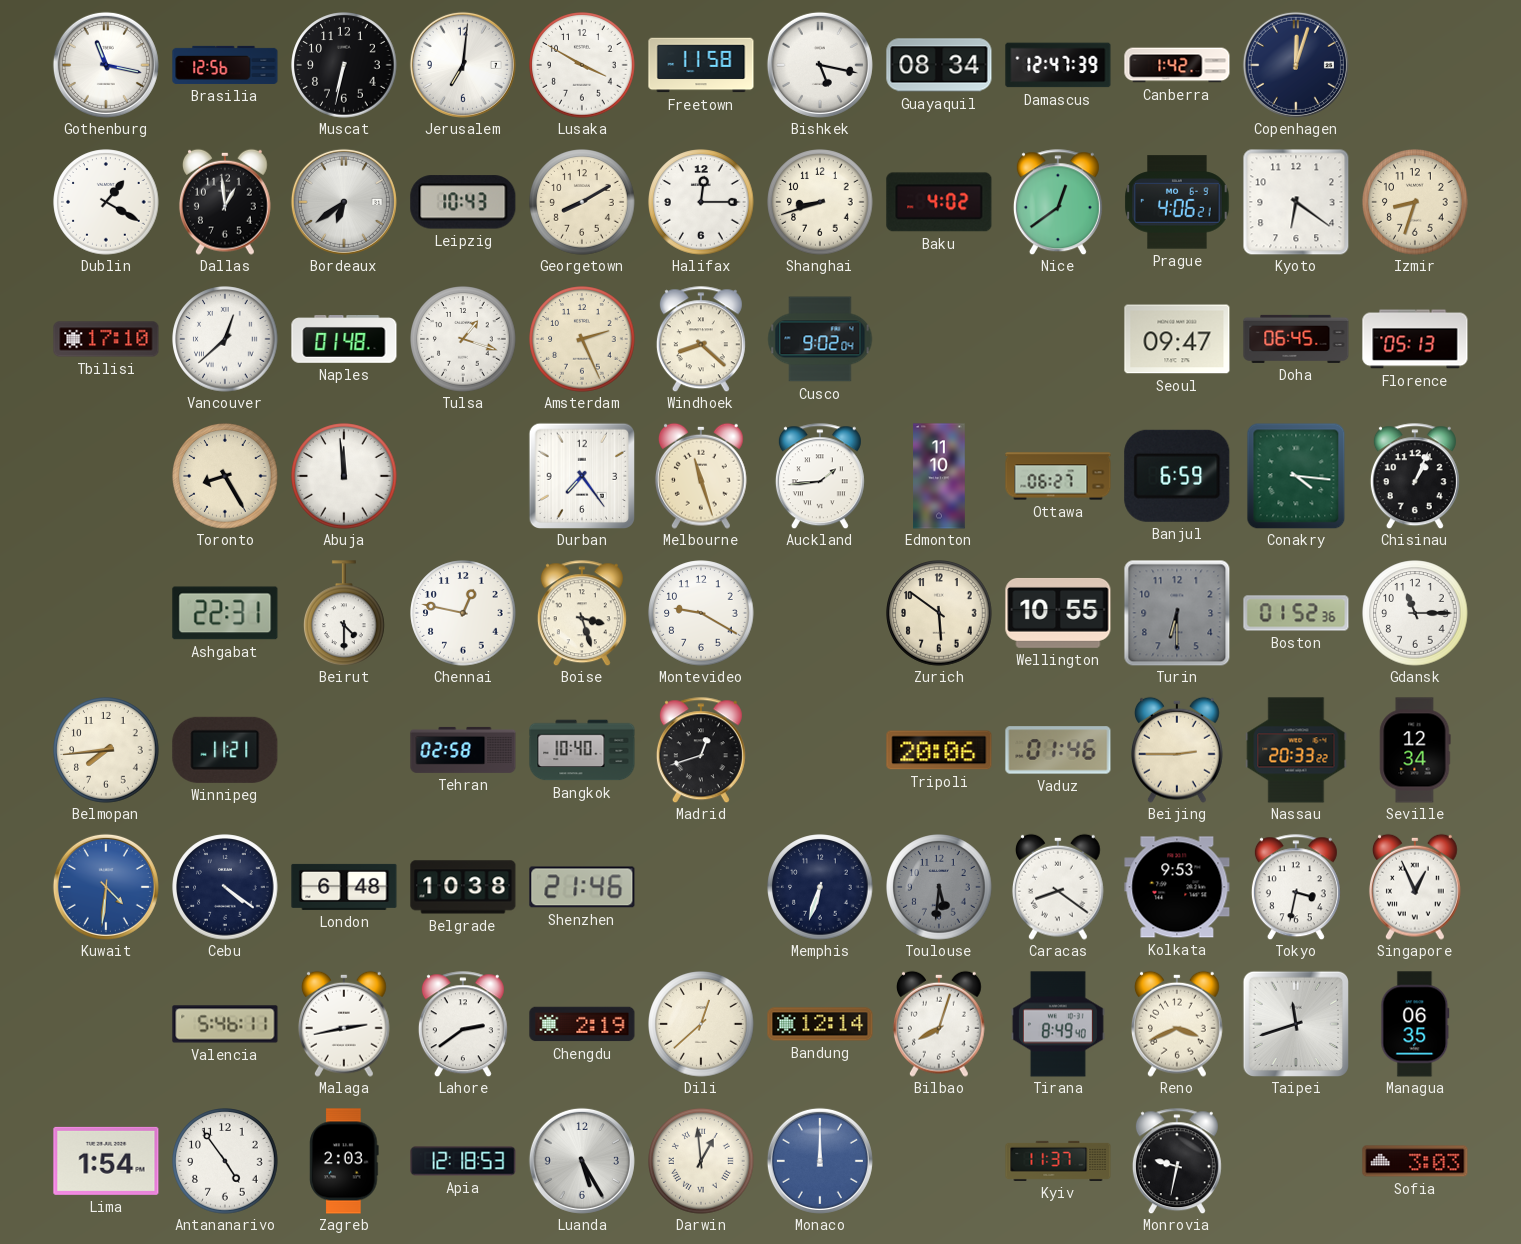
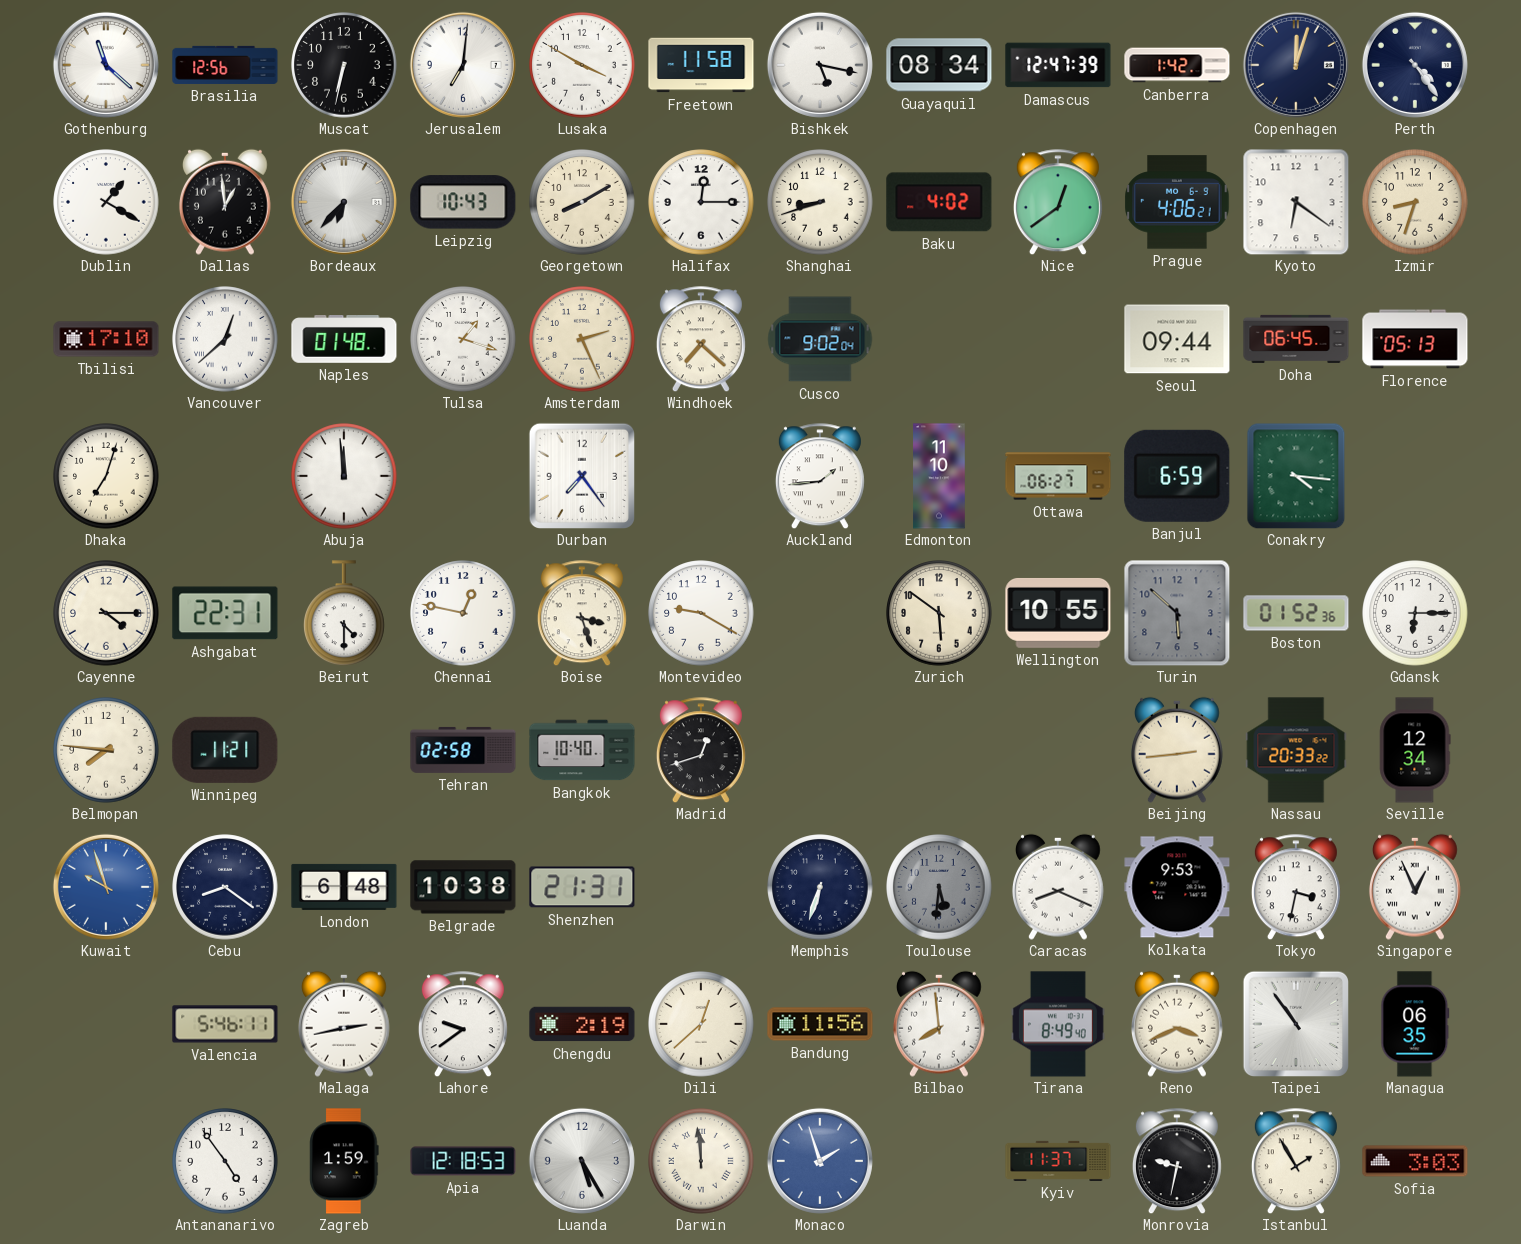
Gothenburg: 11:17 -> 11:22
Perth: none -> 4:24
Bordeaux: 6:39 -> 6:37
Windhoek: 8:22 -> 7:22
Seoul: 09:47 -> 09:44
Dhaka: none -> 7:03
Toronto: 8:25 -> none
Melbourne: 11:27 -> none
Chisinau: 1:04 -> none
Cayenne: none -> 4:15
Turin: 6:30 -> 5:52
Gdansk: 11:15 -> 6:15
Belmopan: 7:44 -> 7:46
Tripoli: 20:06 -> none
Vaduz: 01:46 -> none
Beijing: 2:45 -> 2:44
Kuwait: 4:31 -> 9:57
Cebu: 4:21 -> 8:21
Shenzhen: 21:46 -> 21:31
Caracas: 8:21 -> 8:19
Lahore: 2:39 -> 9:39
Bandung: 12:14 -> 11:56
Bilbao: 8:03 -> 7:59
Taipei: 11:42 -> 10:54
Lima: 1:54 -> none
Zagreb: 2:03 -> 1:59
Darwin: 12:59 -> 11:59
Monaco: 12:00 -> 1:57
Istanbul: none -> 1:55
